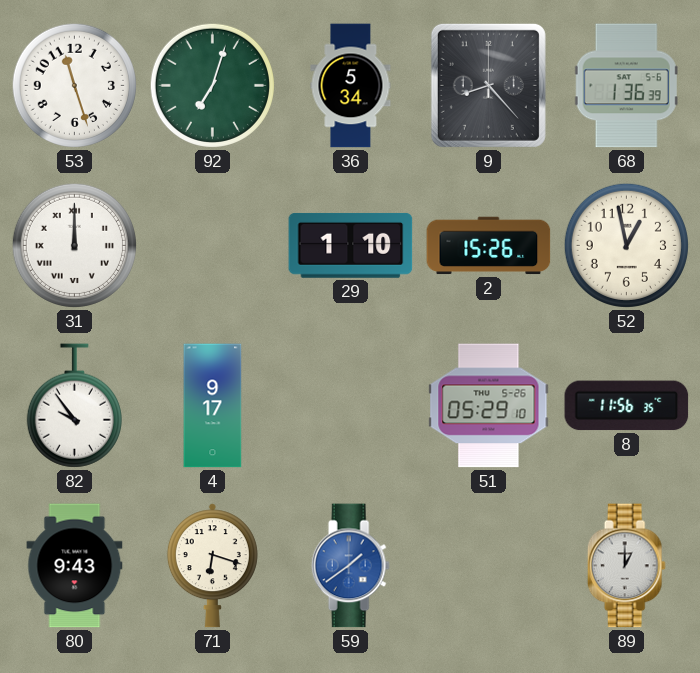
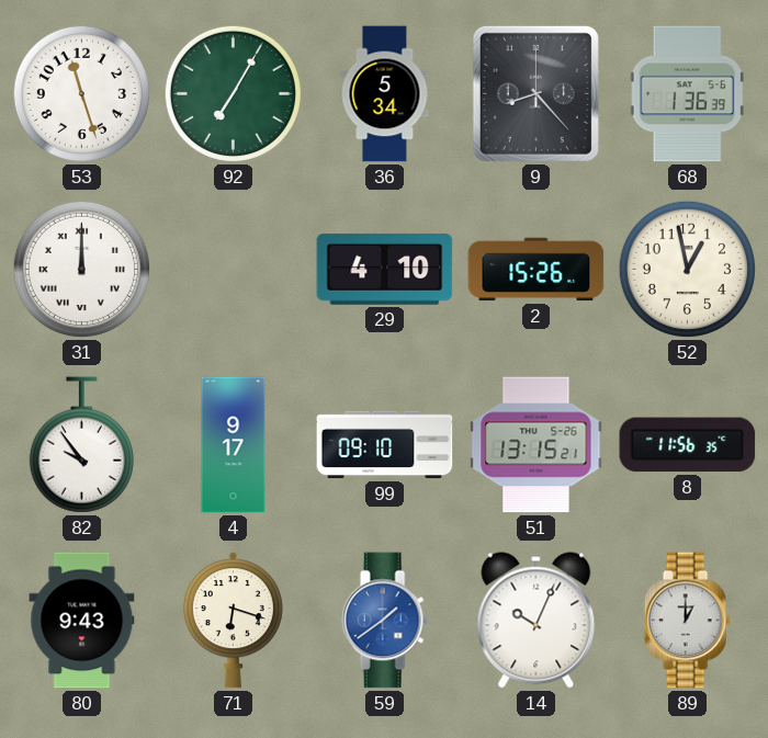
92: 7:03 -> 7:05
29: 1:10 -> 4:10
99: none -> 09:10
51: 05:29 -> 13:15
14: none -> 10:04
